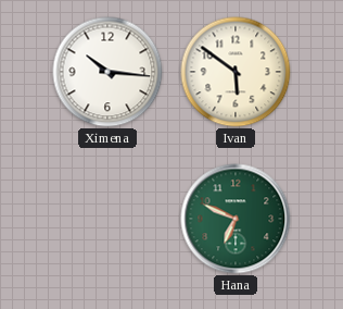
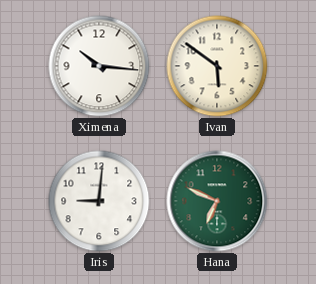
Iris: none -> 9:01
